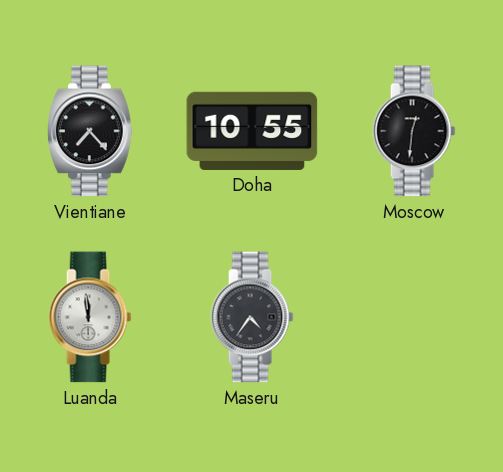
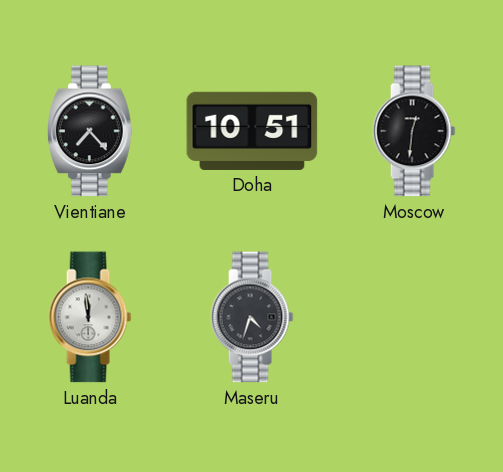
Doha: 10:55 -> 10:51
Maseru: 4:36 -> 4:33
